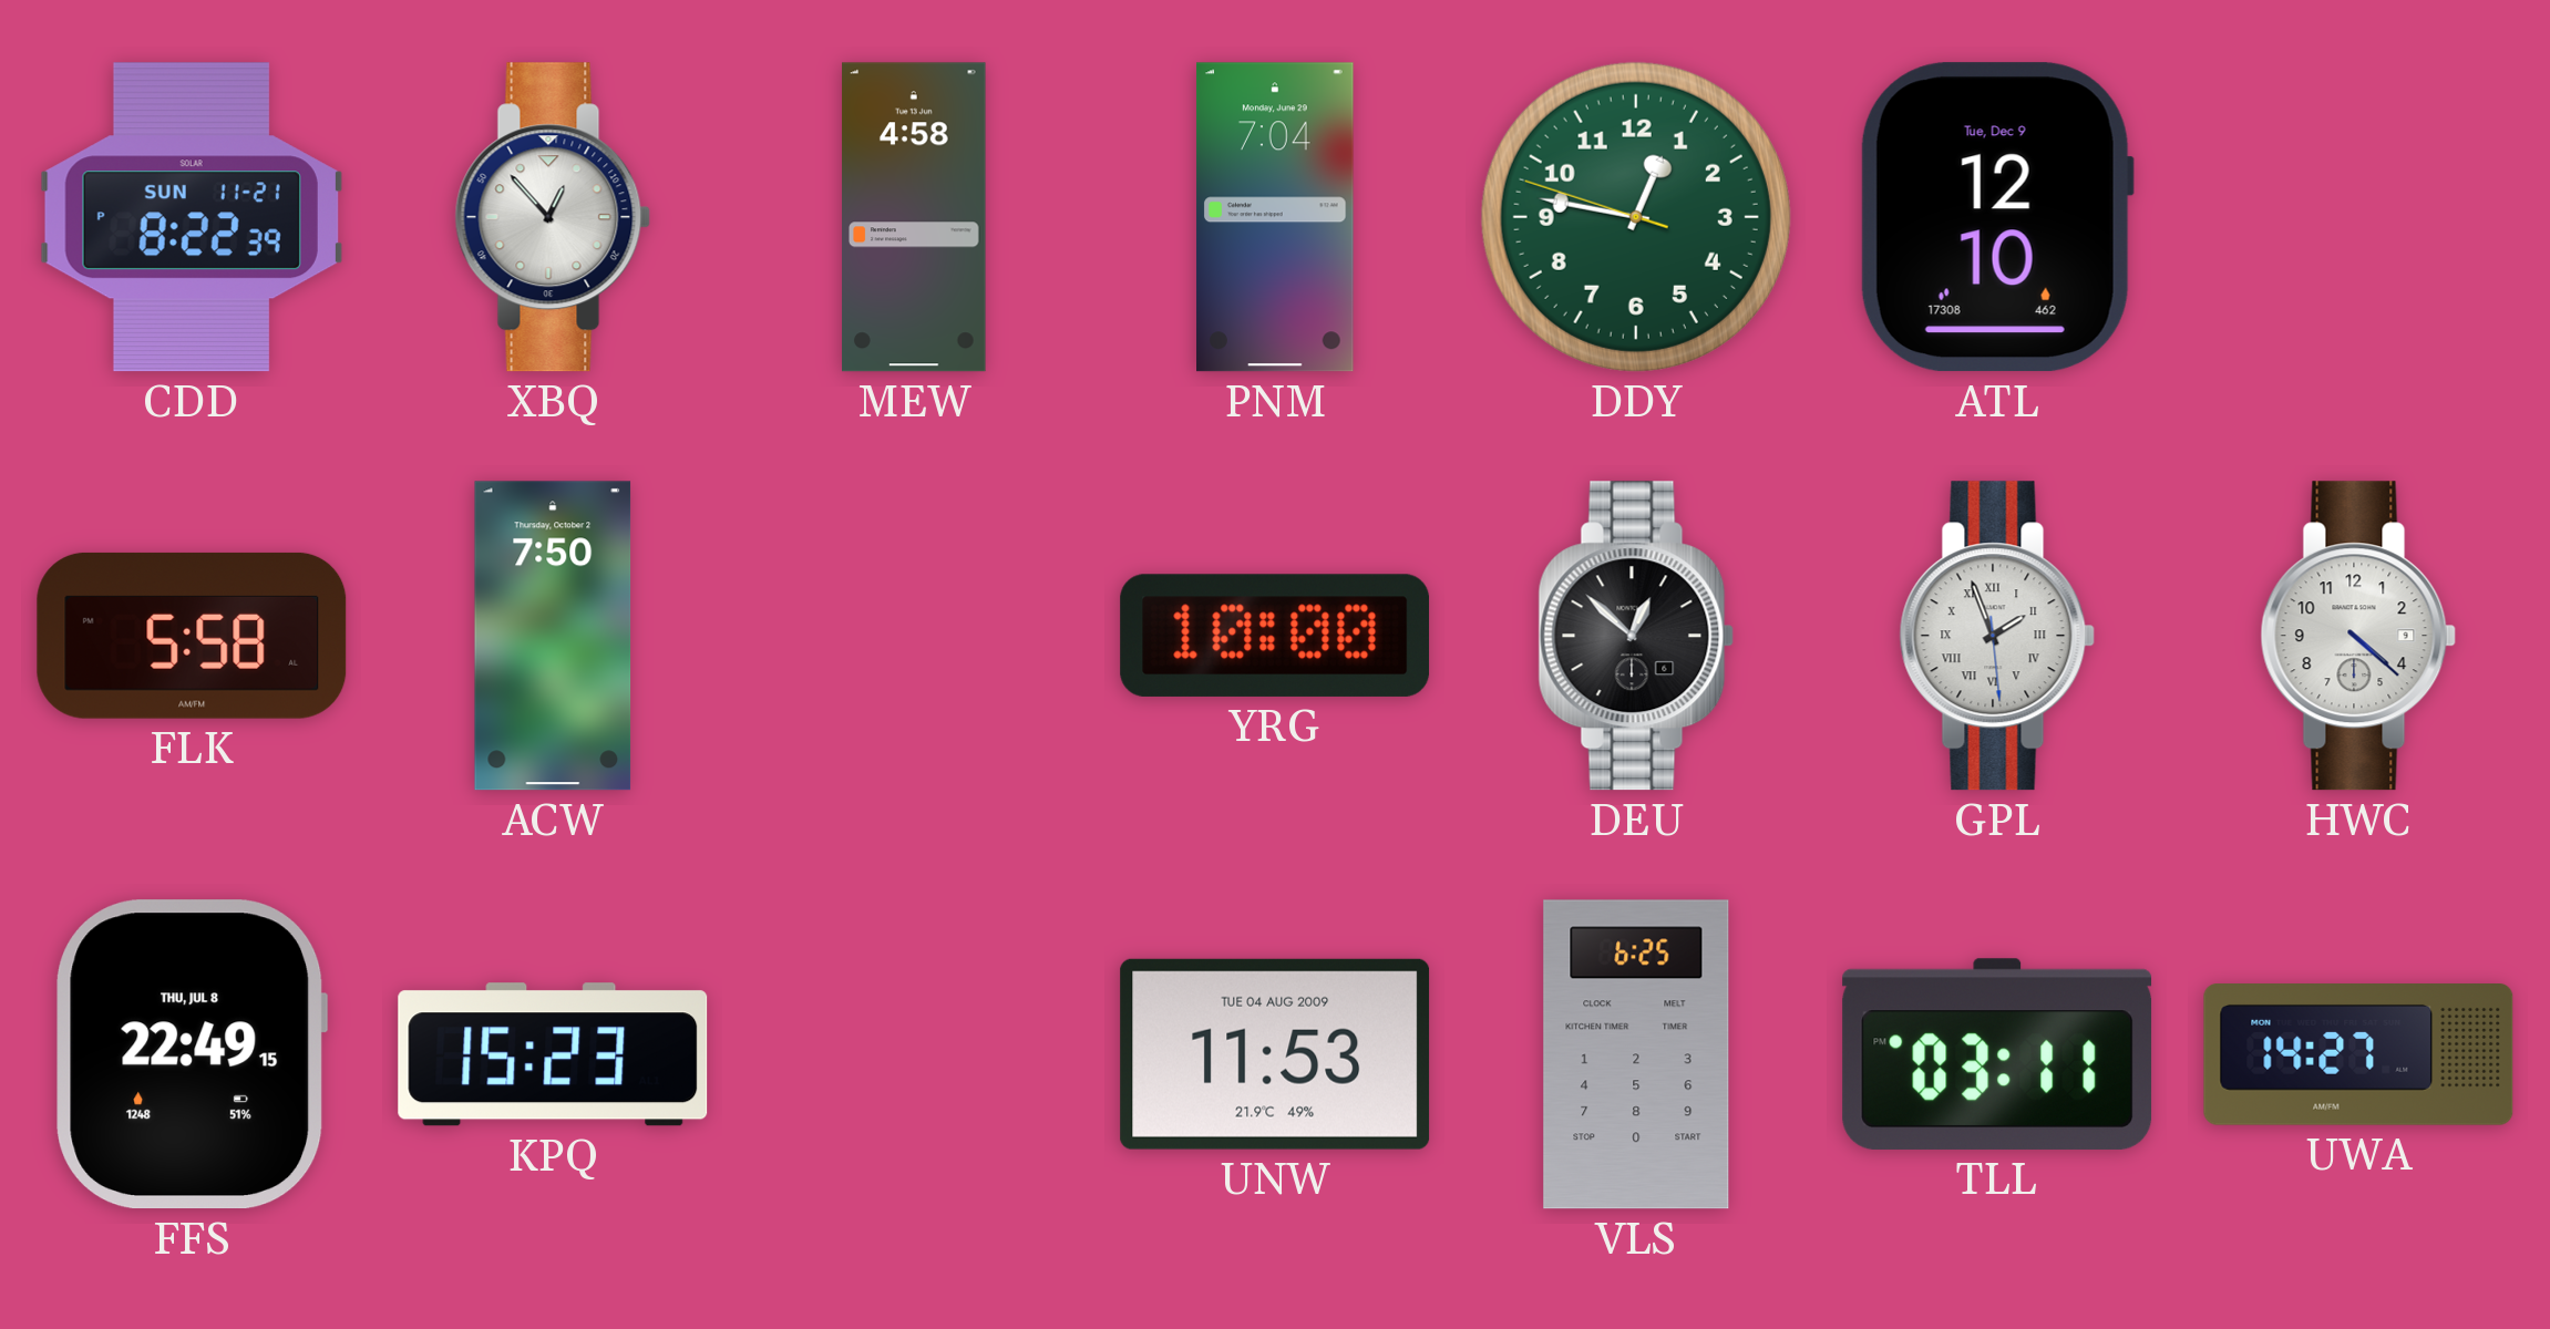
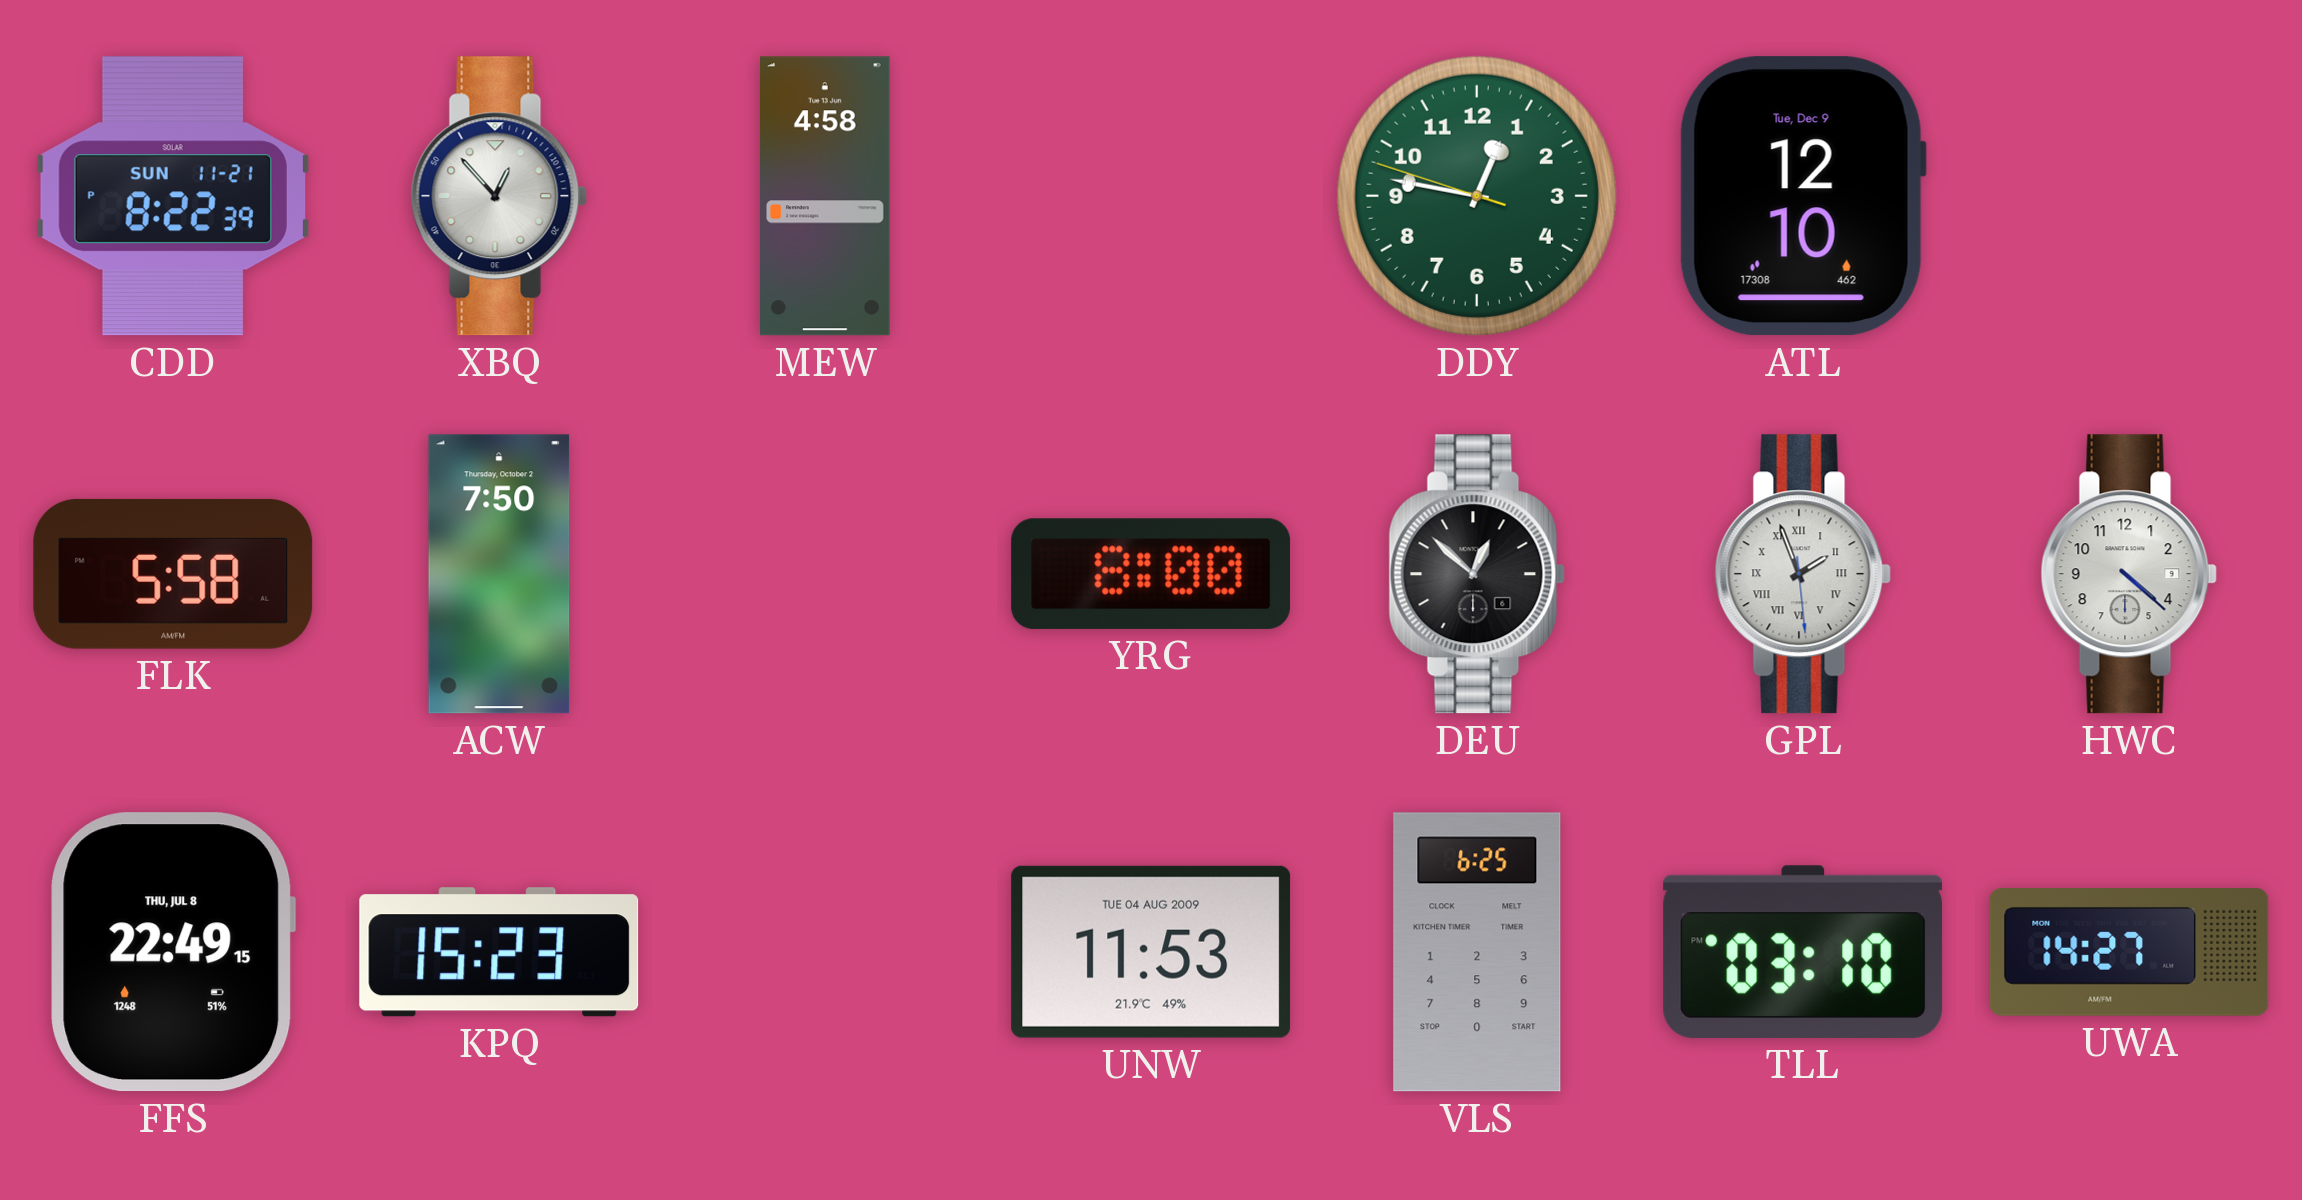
PNM: 7:04 -> none
YRG: 10:00 -> 8:00
TLL: 03:11 -> 03:10
